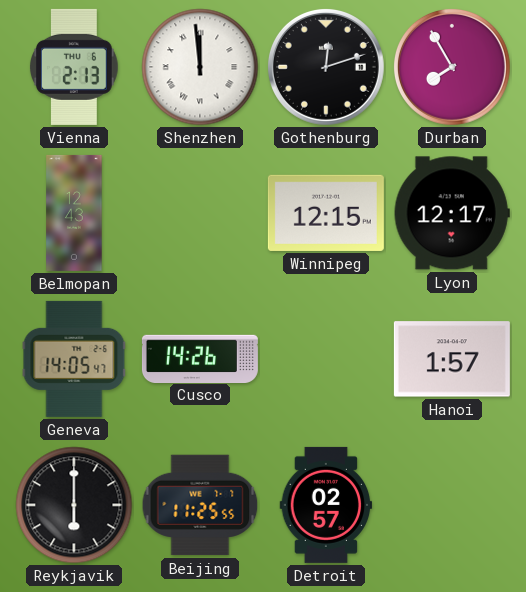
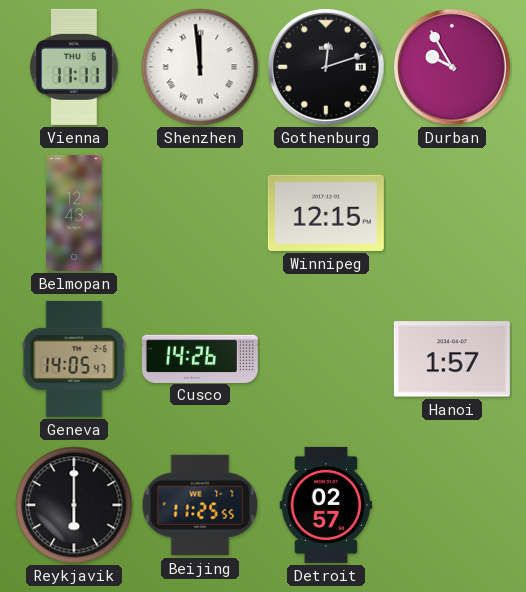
Vienna: 2:13 -> 11:11
Durban: 7:55 -> 9:55
Lyon: 12:17 -> none
